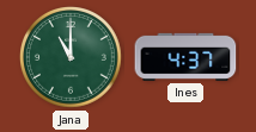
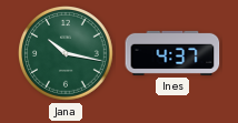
Jana: 11:00 -> 10:17
